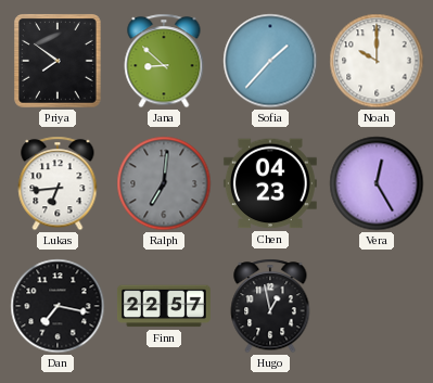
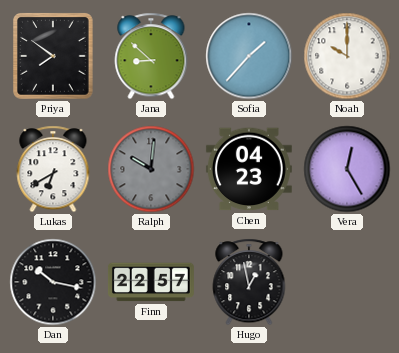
Lukas: 6:44 -> 6:40
Ralph: 7:01 -> 10:01
Dan: 7:17 -> 10:17
